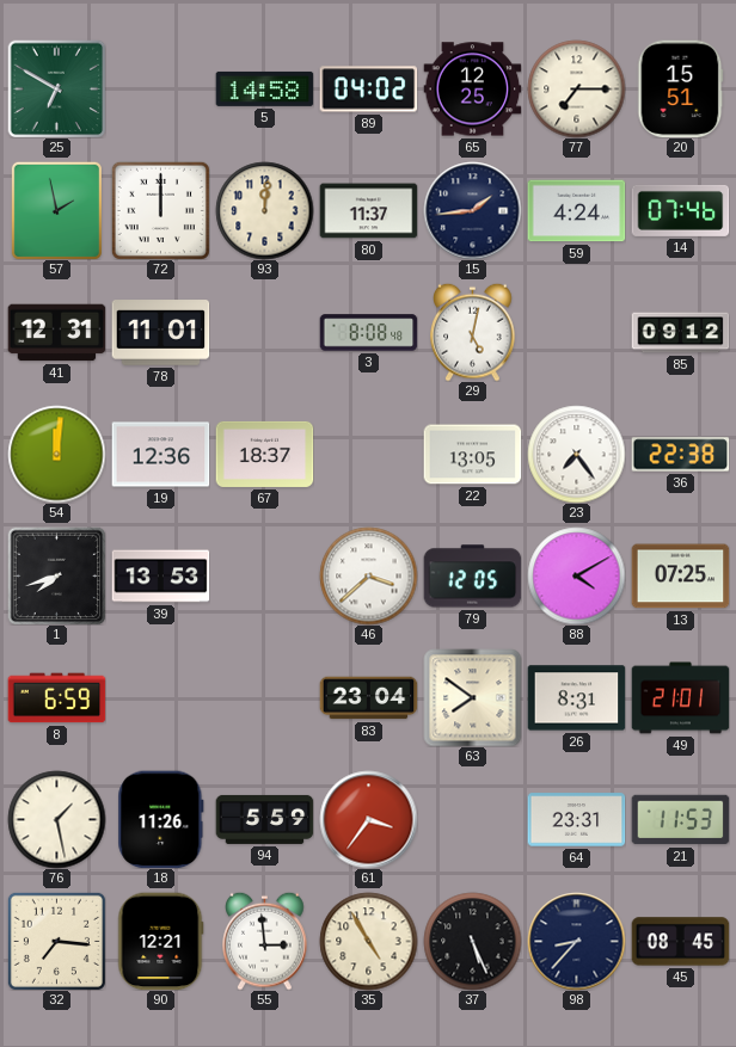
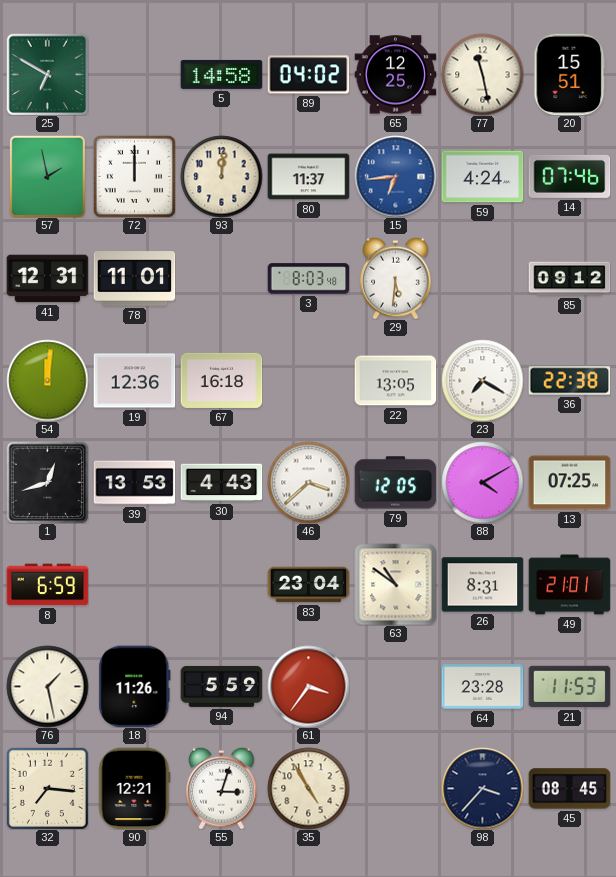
77: 7:15 -> 11:28
15: 1:44 -> 6:44
15 dial: navy -> blue
3: 8:08 -> 8:03
29: 5:02 -> 5:31
67: 18:37 -> 16:18
23: 7:24 -> 7:20
1: 7:42 -> 12:42
30: none -> 4:43
63: 7:51 -> 10:51
64: 23:31 -> 23:28
55: 2:59 -> 3:03
37: 5:26 -> none
98: 8:37 -> 3:37
